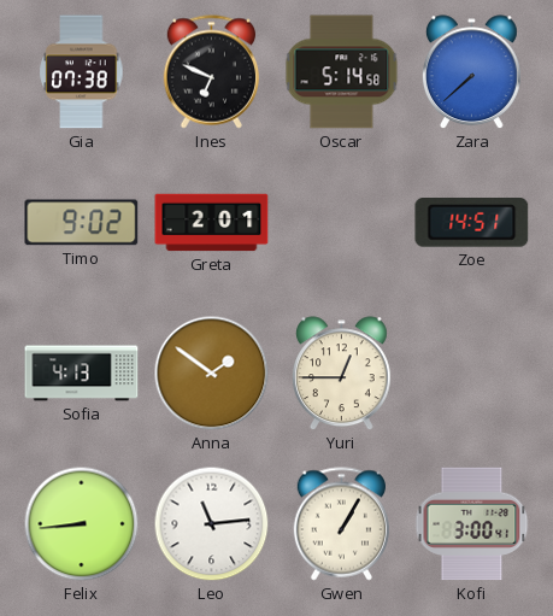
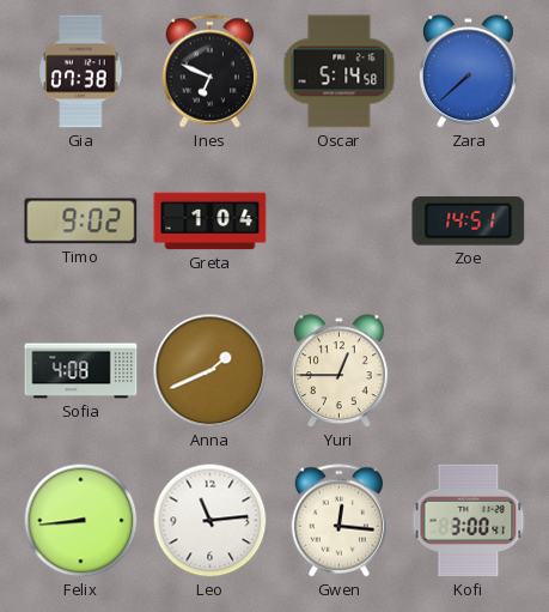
Greta: 2:01 -> 1:04
Sofia: 4:13 -> 4:08
Anna: 1:51 -> 1:41
Gwen: 1:05 -> 12:16
